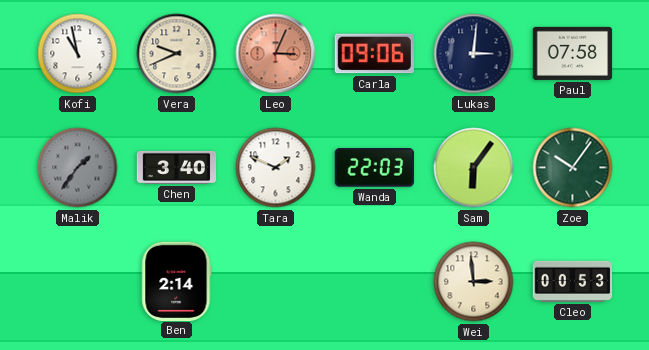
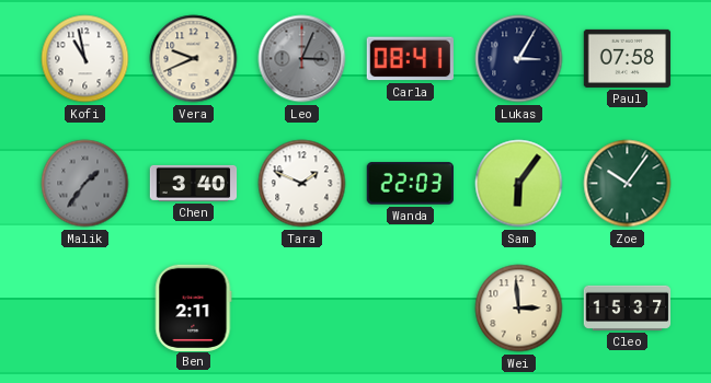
Leo dial: salmon -> grey
Carla: 09:06 -> 08:41
Lukas: 3:01 -> 3:05
Ben: 2:14 -> 2:11
Cleo: 00:53 -> 15:37
